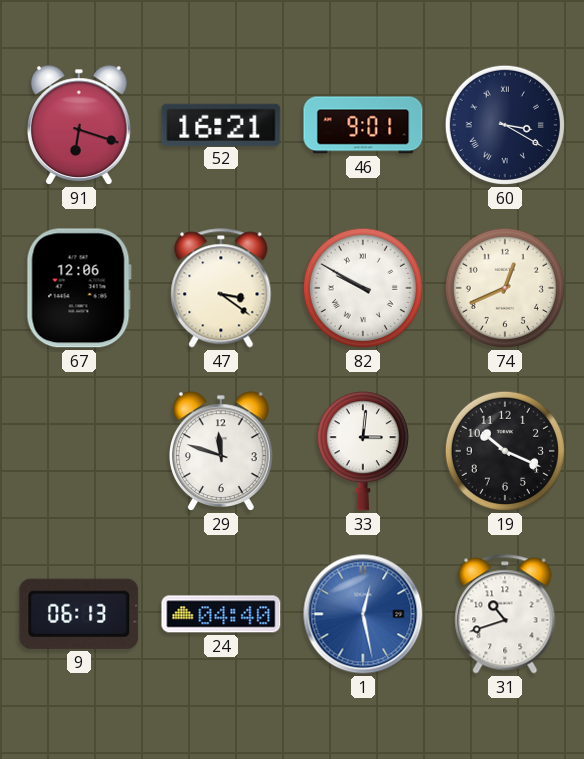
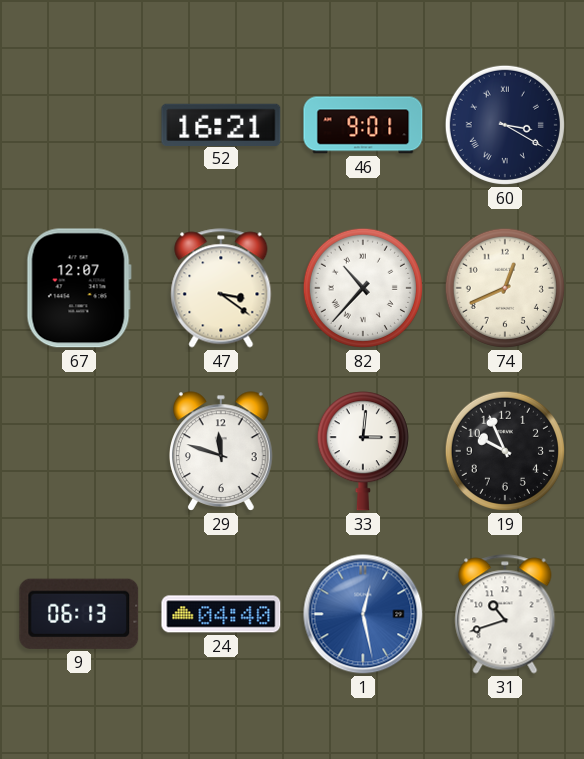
91: 6:18 -> none
67: 12:06 -> 12:07
82: 9:50 -> 10:37
19: 10:19 -> 9:56
